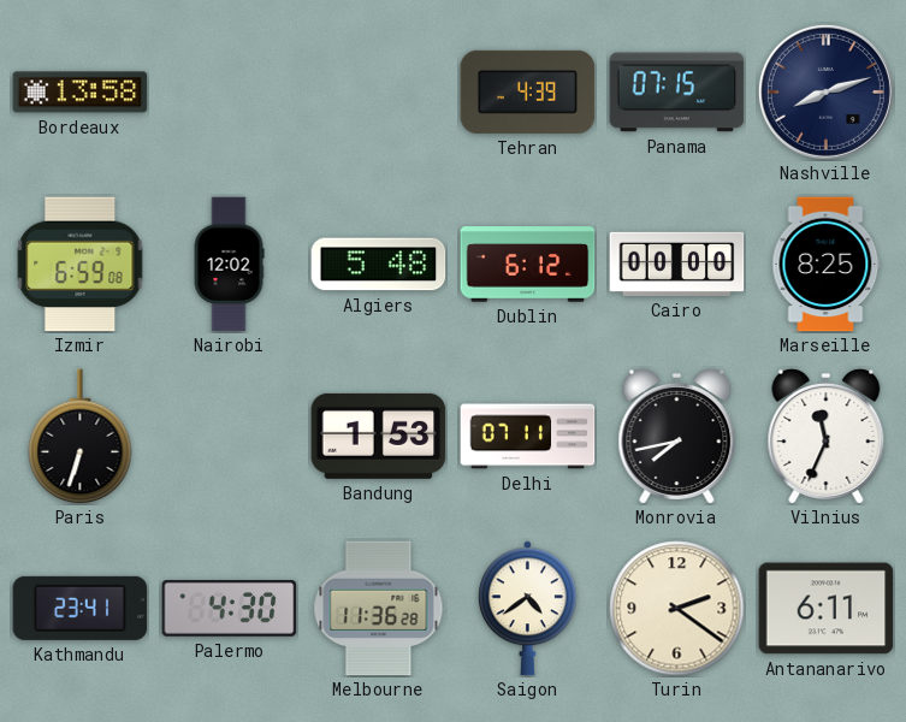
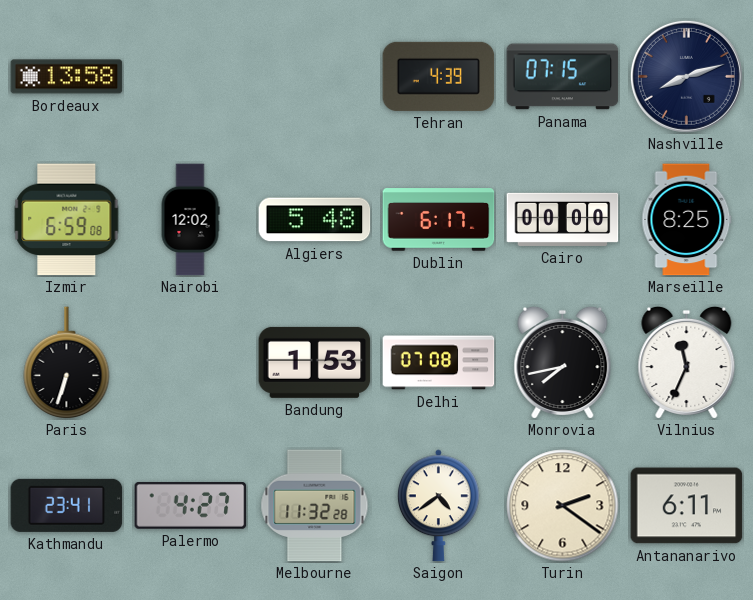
Dublin: 6:12 -> 6:17
Delhi: 07:11 -> 07:08
Palermo: 4:30 -> 4:27
Melbourne: 11:36 -> 11:32
